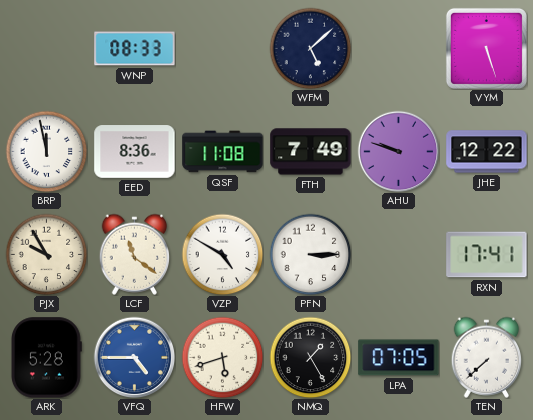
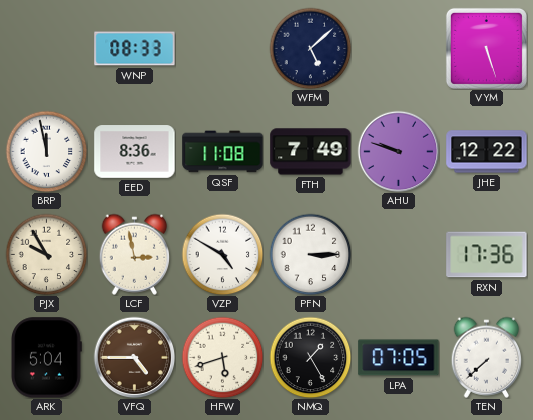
LCF: 11:21 -> 2:58
RXN: 17:41 -> 17:36
ARK: 5:28 -> 5:04
VFQ dial: blue -> brown
